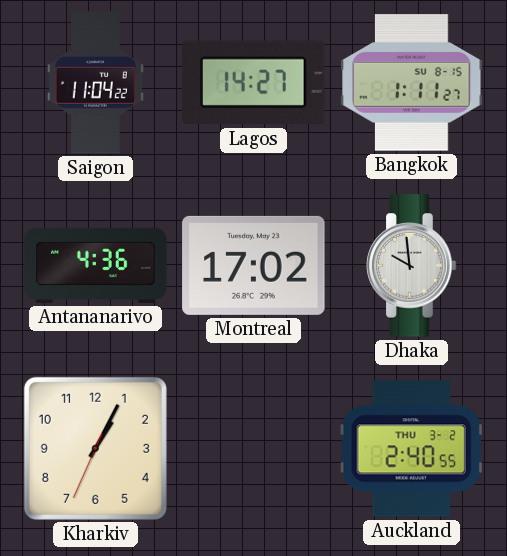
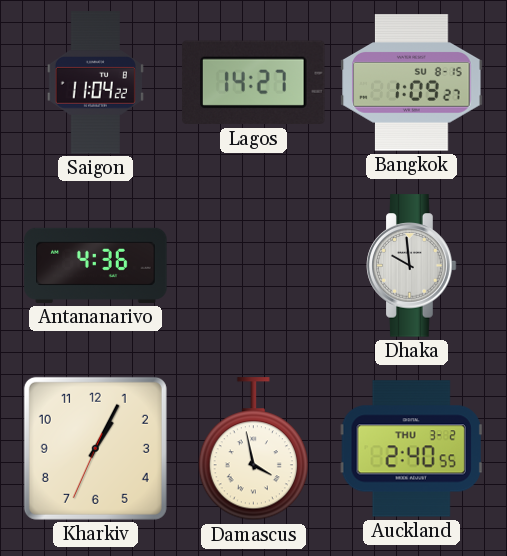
Bangkok: 1:11 -> 1:09
Montreal: 17:02 -> none
Damascus: none -> 3:58
